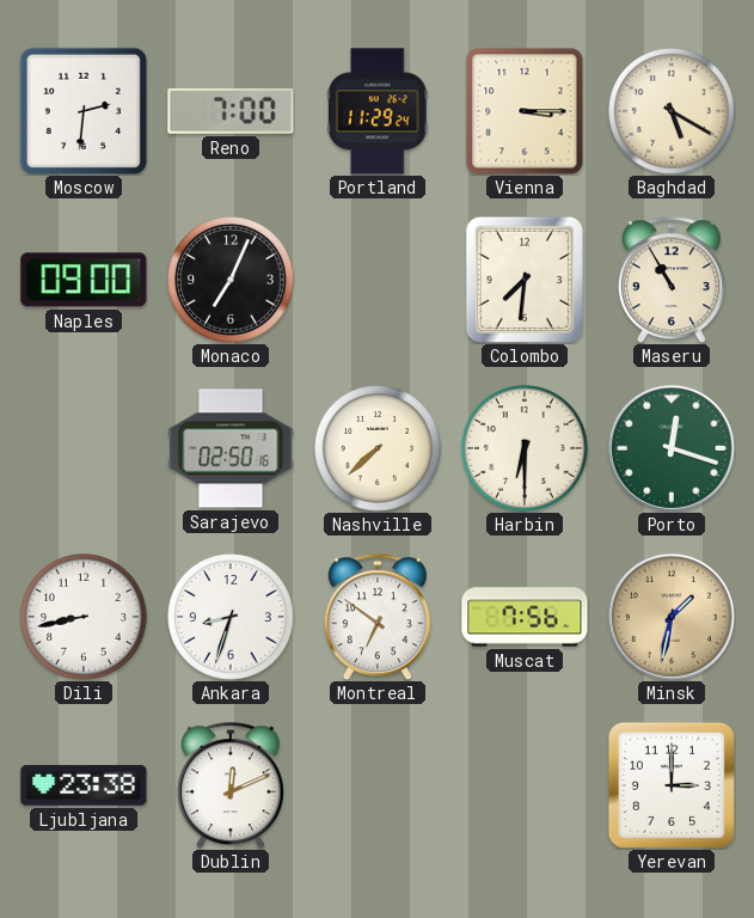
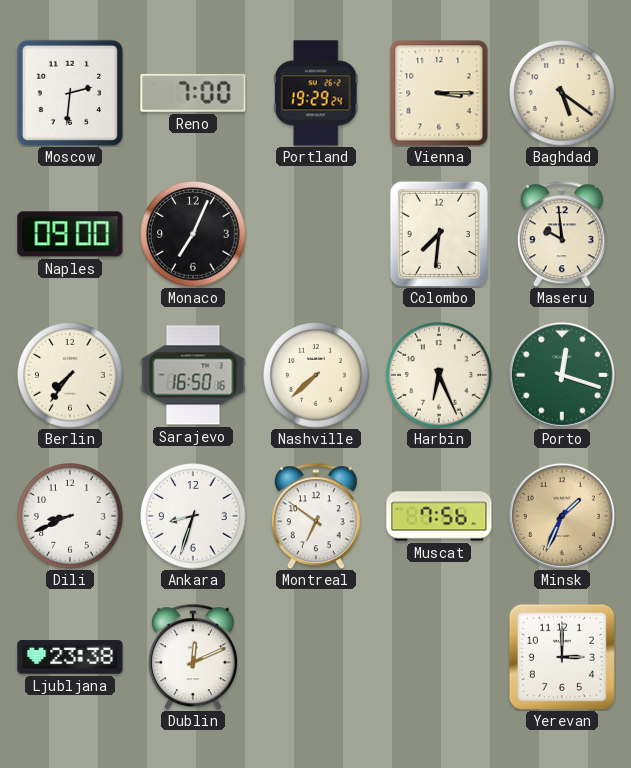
Portland: 11:29 -> 19:29
Baghdad: 5:20 -> 5:21
Maseru: 10:55 -> 9:59
Berlin: none -> 7:36
Sarajevo: 02:50 -> 16:50
Harbin: 6:30 -> 6:26
Dili: 8:43 -> 8:41
Minsk: 1:32 -> 1:34
